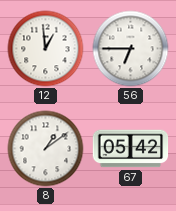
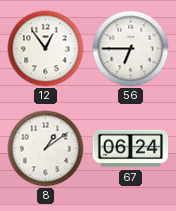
12: 12:59 -> 12:54
67: 05:42 -> 06:24
